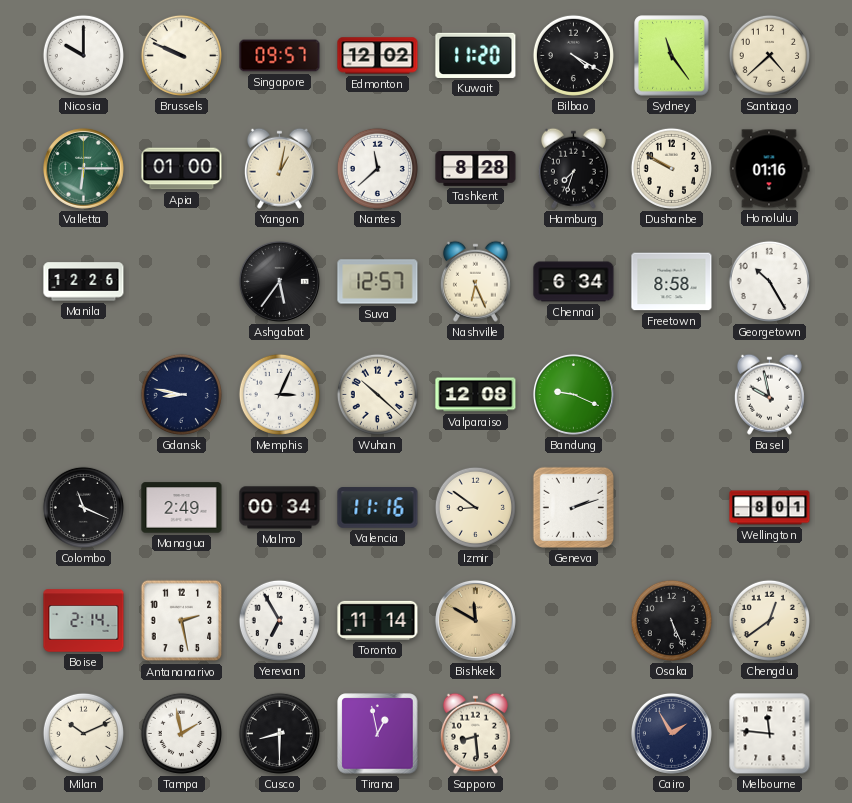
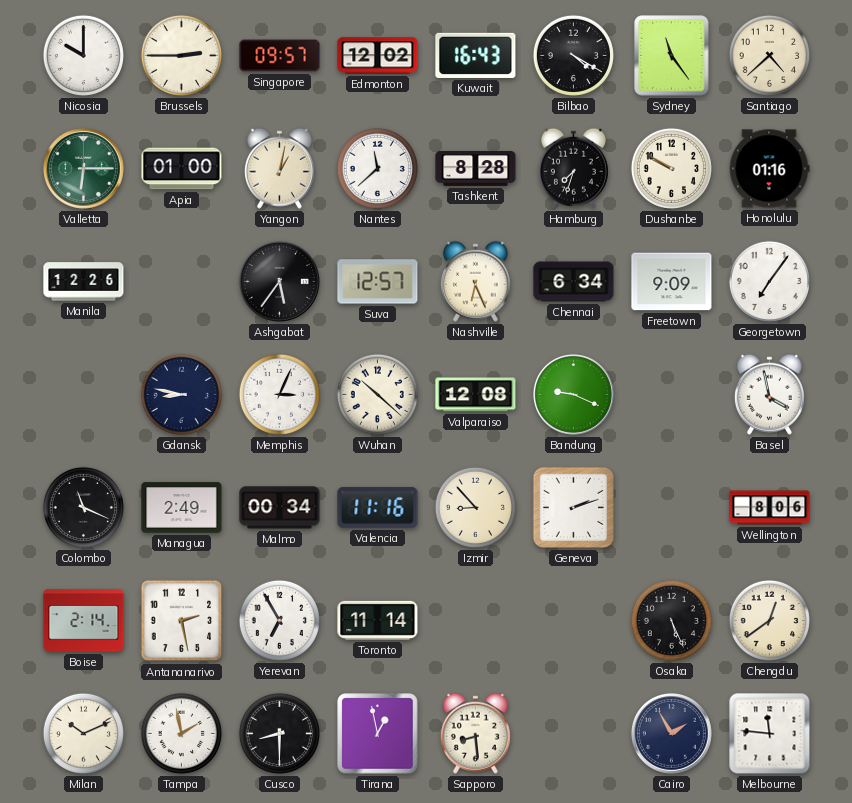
Brussels: 9:49 -> 2:45
Kuwait: 11:20 -> 16:43
Freetown: 8:58 -> 9:09
Georgetown: 10:25 -> 7:06
Basel: 9:58 -> 3:58
Izmir: 8:51 -> 8:53
Wellington: 8:01 -> 8:06
Bishkek: 11:50 -> none
